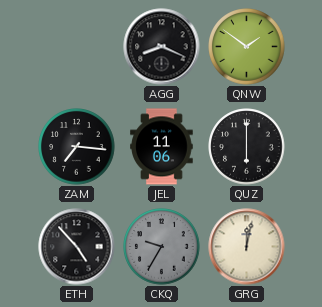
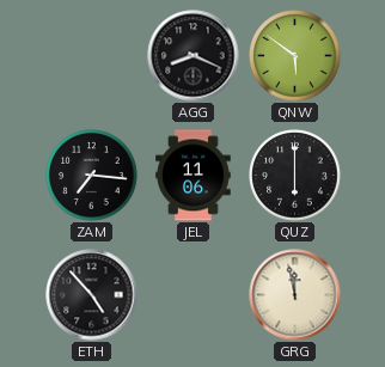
QNW: 1:51 -> 5:51
CKQ: 9:35 -> none
GRG: 12:02 -> 11:58
